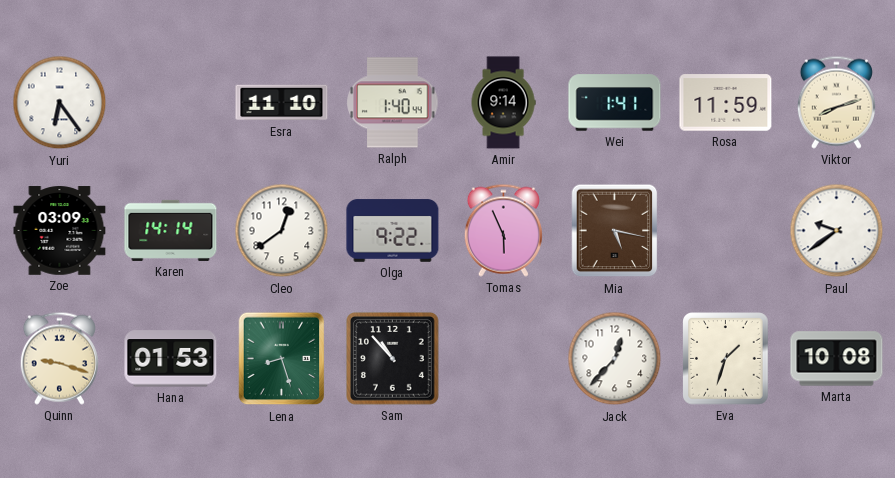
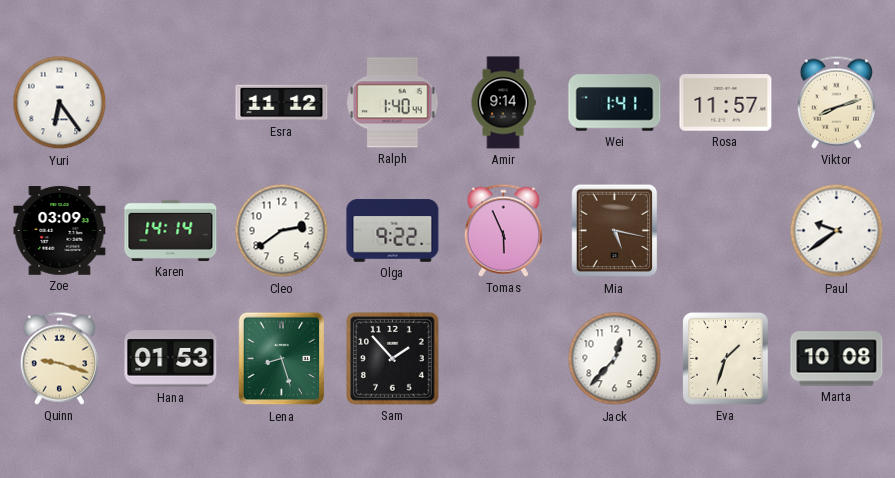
Esra: 11:10 -> 11:12
Rosa: 11:59 -> 11:57
Cleo: 12:39 -> 2:39
Sam: 10:53 -> 1:53
